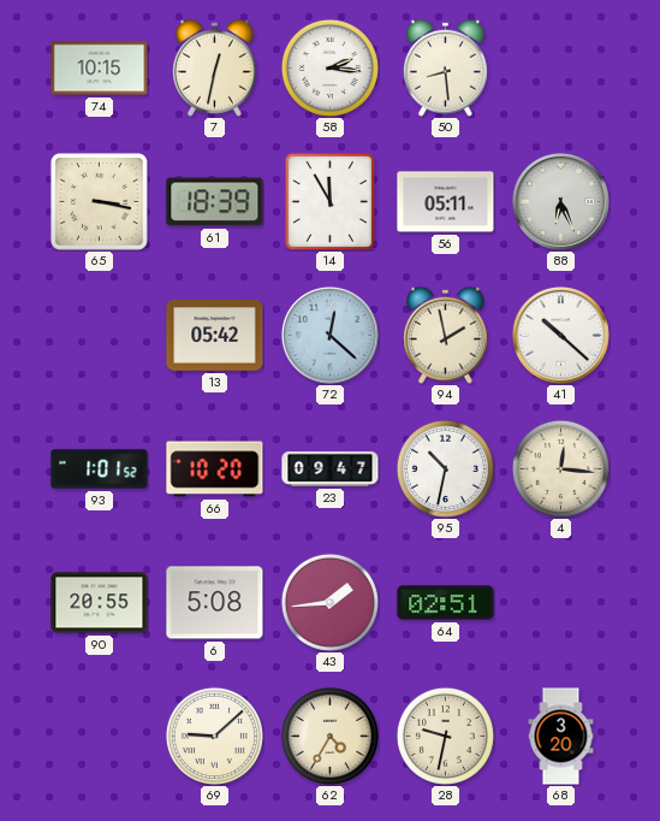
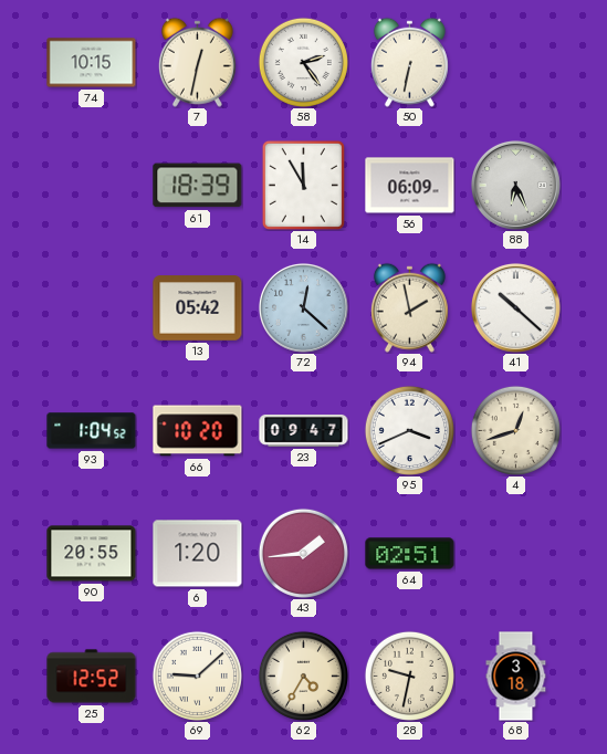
58: 2:16 -> 2:24
50: 8:29 -> 6:32
65: 3:17 -> none
56: 05:11 -> 06:09
93: 1:01 -> 1:04
95: 10:32 -> 3:41
4: 12:16 -> 12:42
6: 5:08 -> 1:20
25: none -> 12:52
68: 3:20 -> 3:18
